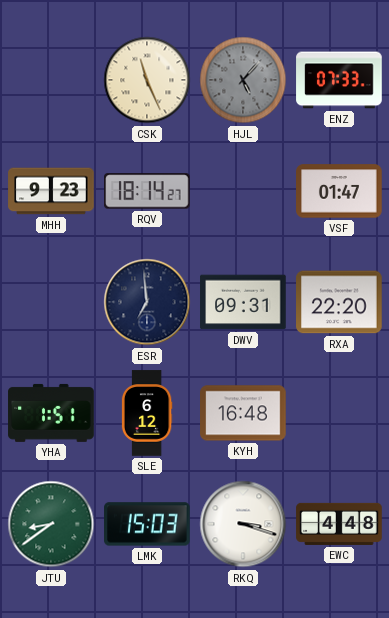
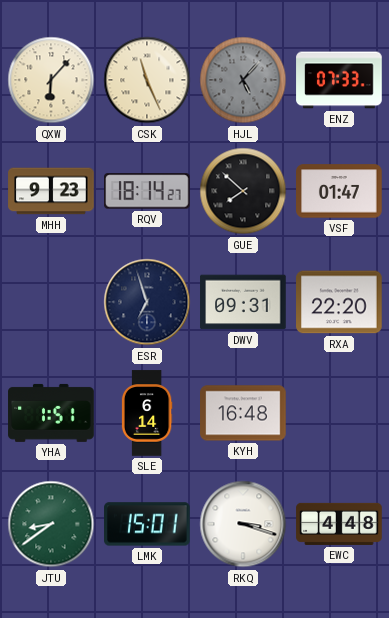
QXW: none -> 6:07
GUE: none -> 7:52
ESR: 6:59 -> 6:57
SLE: 6:12 -> 6:14
LMK: 15:03 -> 15:01
